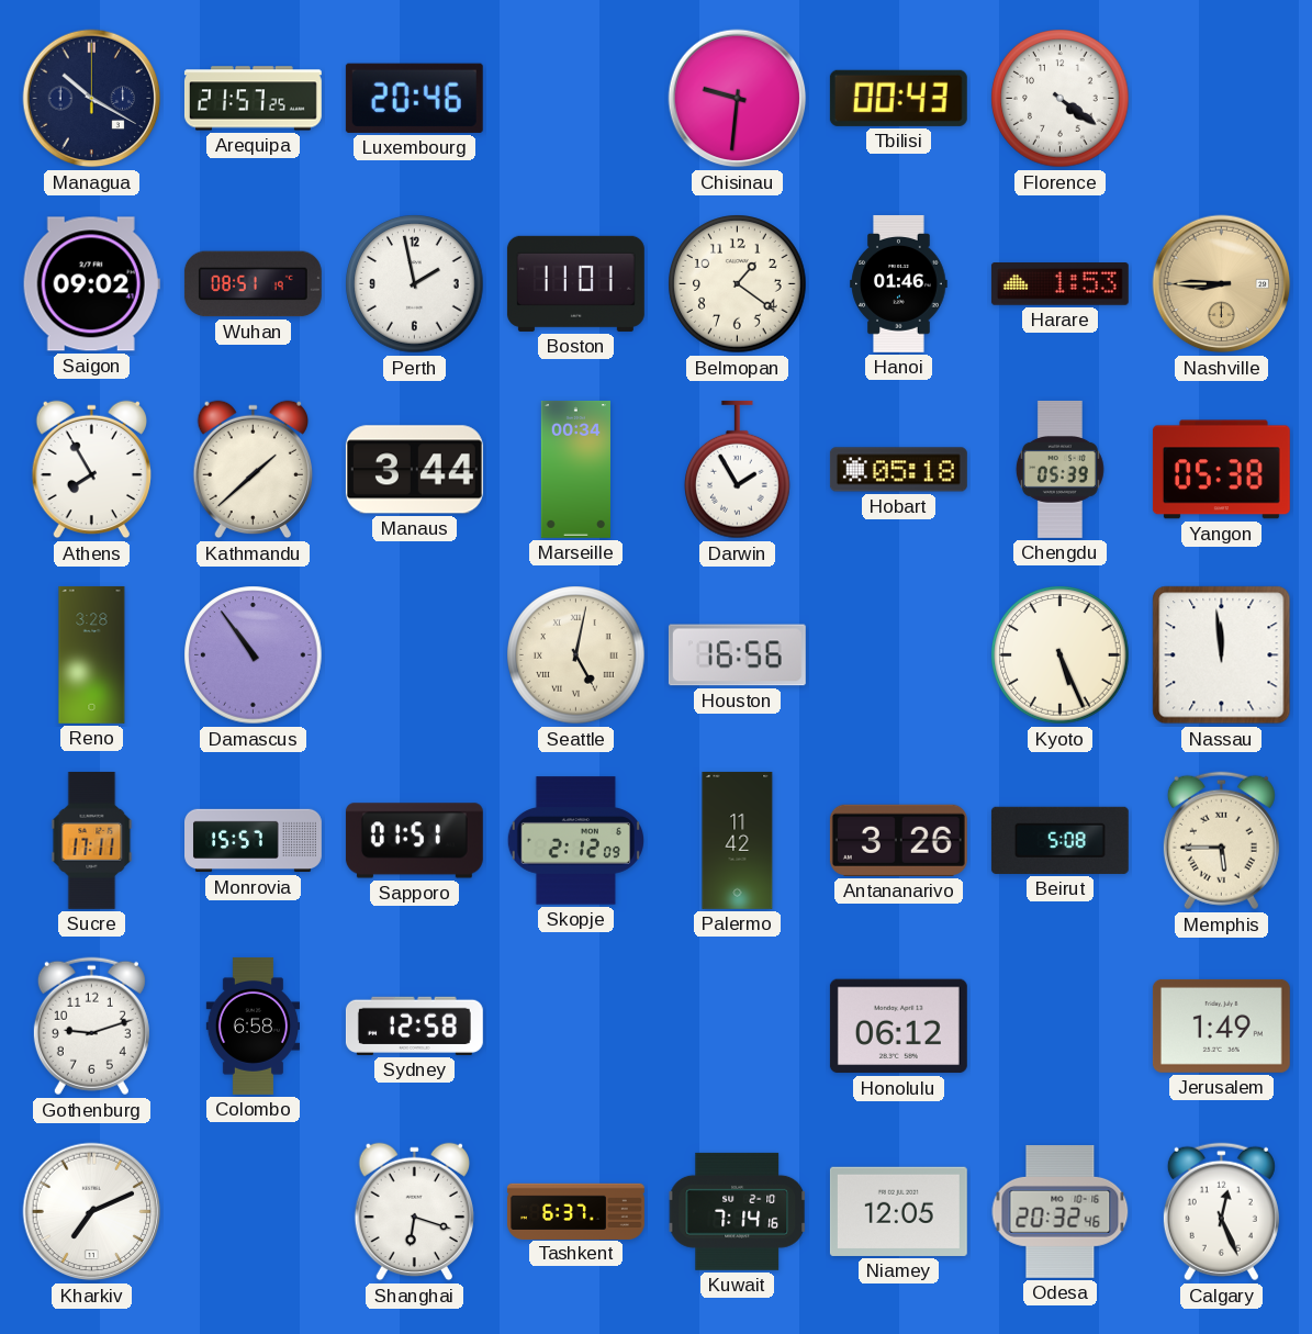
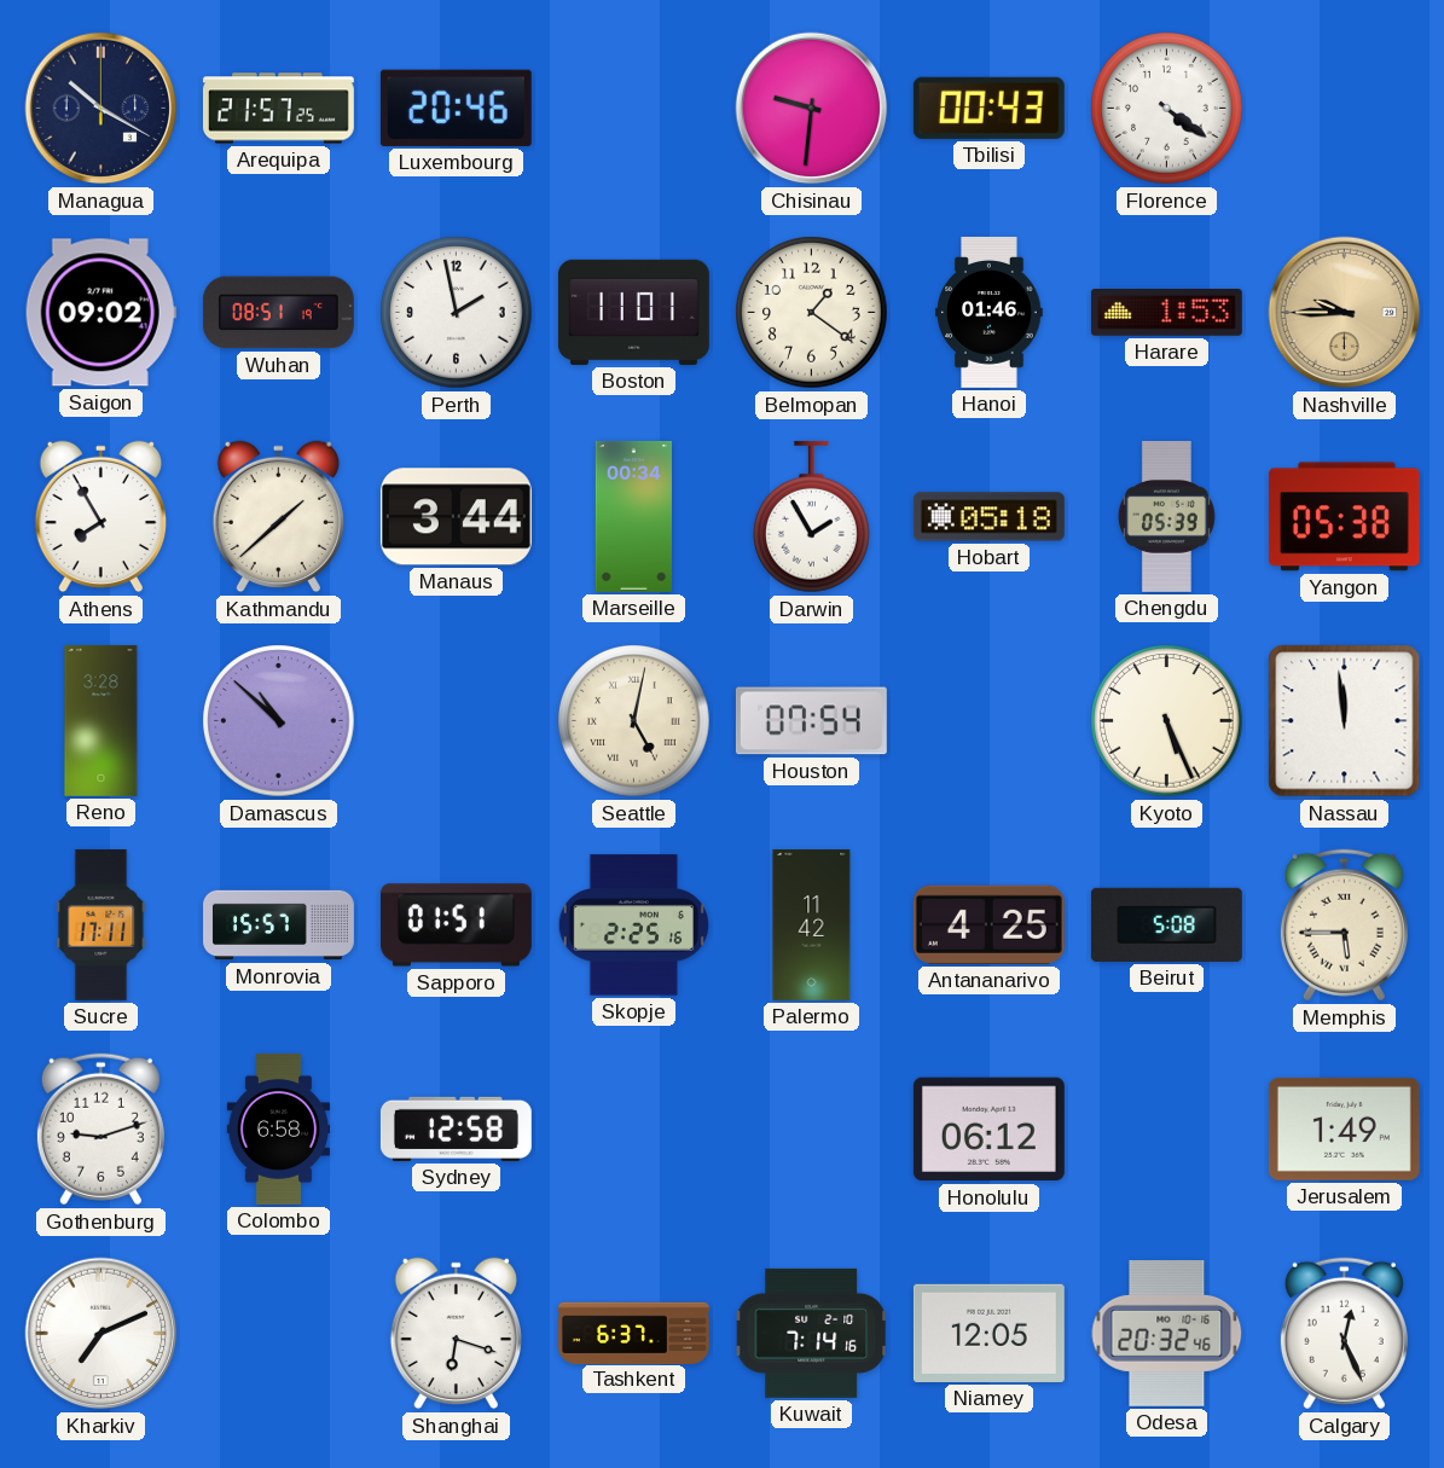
Nashville: 8:45 -> 9:45
Damascus: 10:54 -> 10:52
Houston: 16:56 -> 07:54
Skopje: 2:12 -> 2:25
Antananarivo: 3:26 -> 4:25
